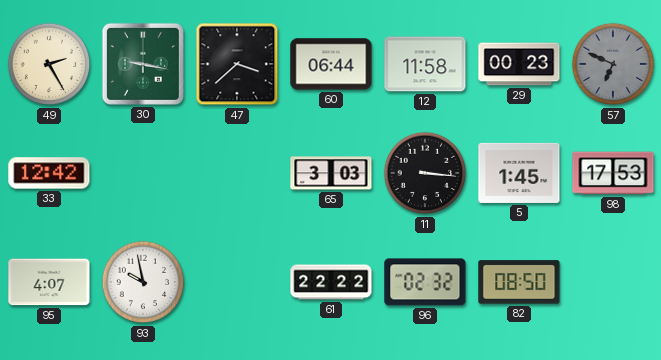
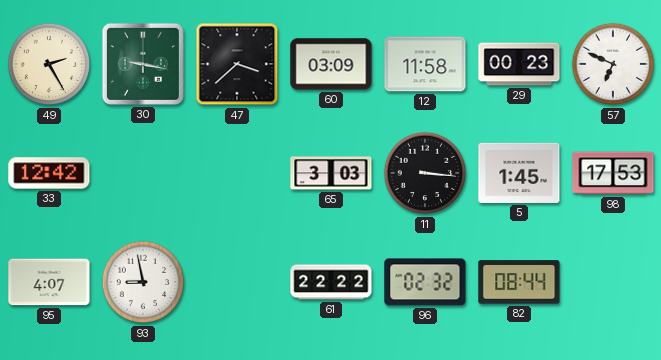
60: 06:44 -> 03:09
57 dial: grey -> white
93: 9:58 -> 8:58
82: 08:50 -> 08:44
